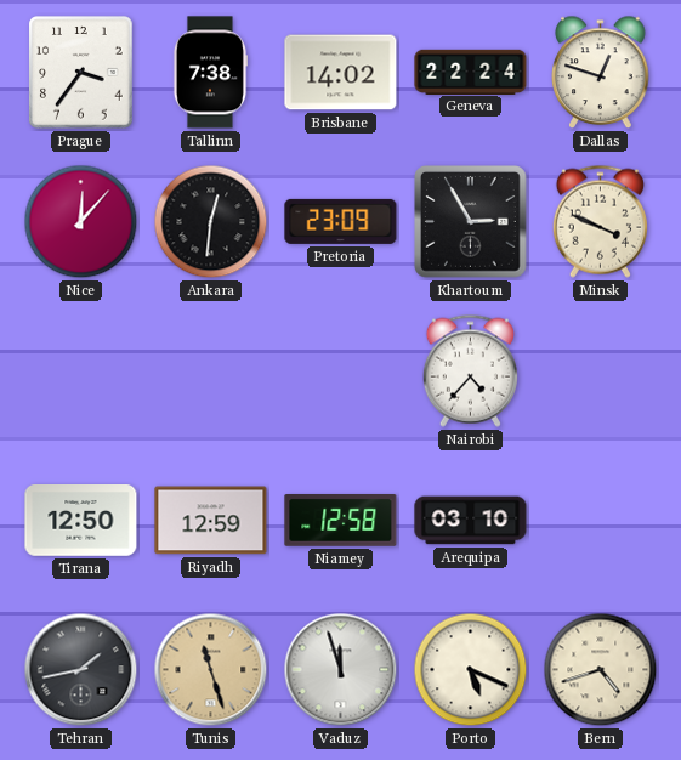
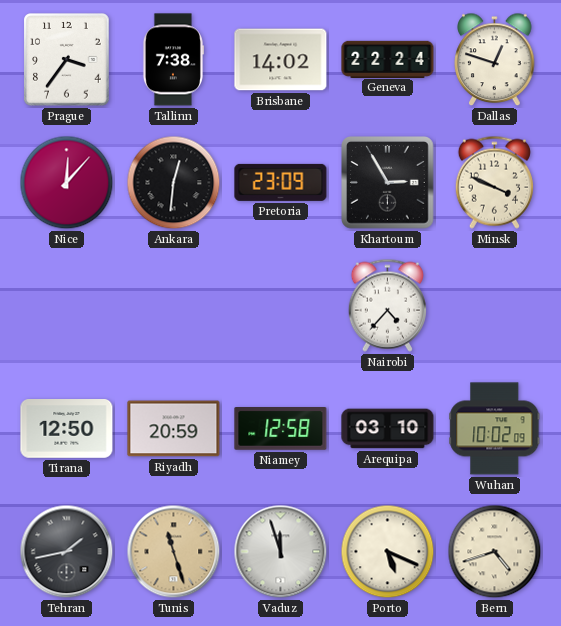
Riyadh: 12:59 -> 20:59
Wuhan: none -> 10:02
